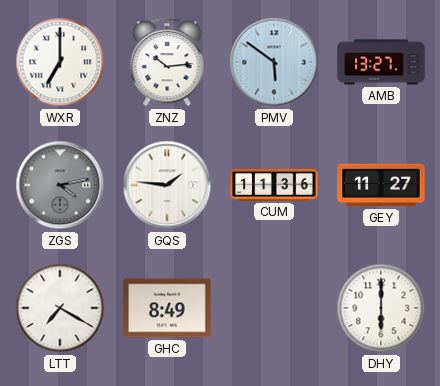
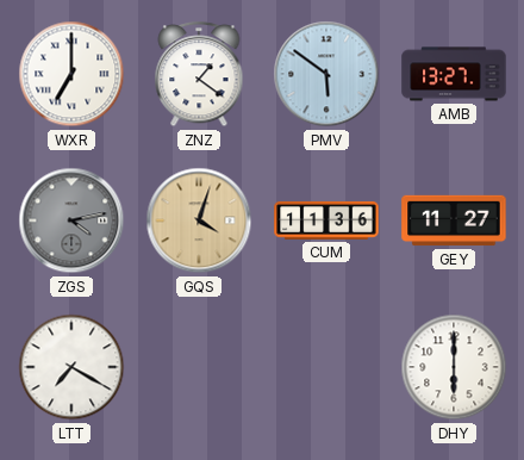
ZNZ: 10:14 -> 1:21
GQS: 1:46 -> 4:03
GQS dial: white -> champagne
GHC: 8:49 -> none
